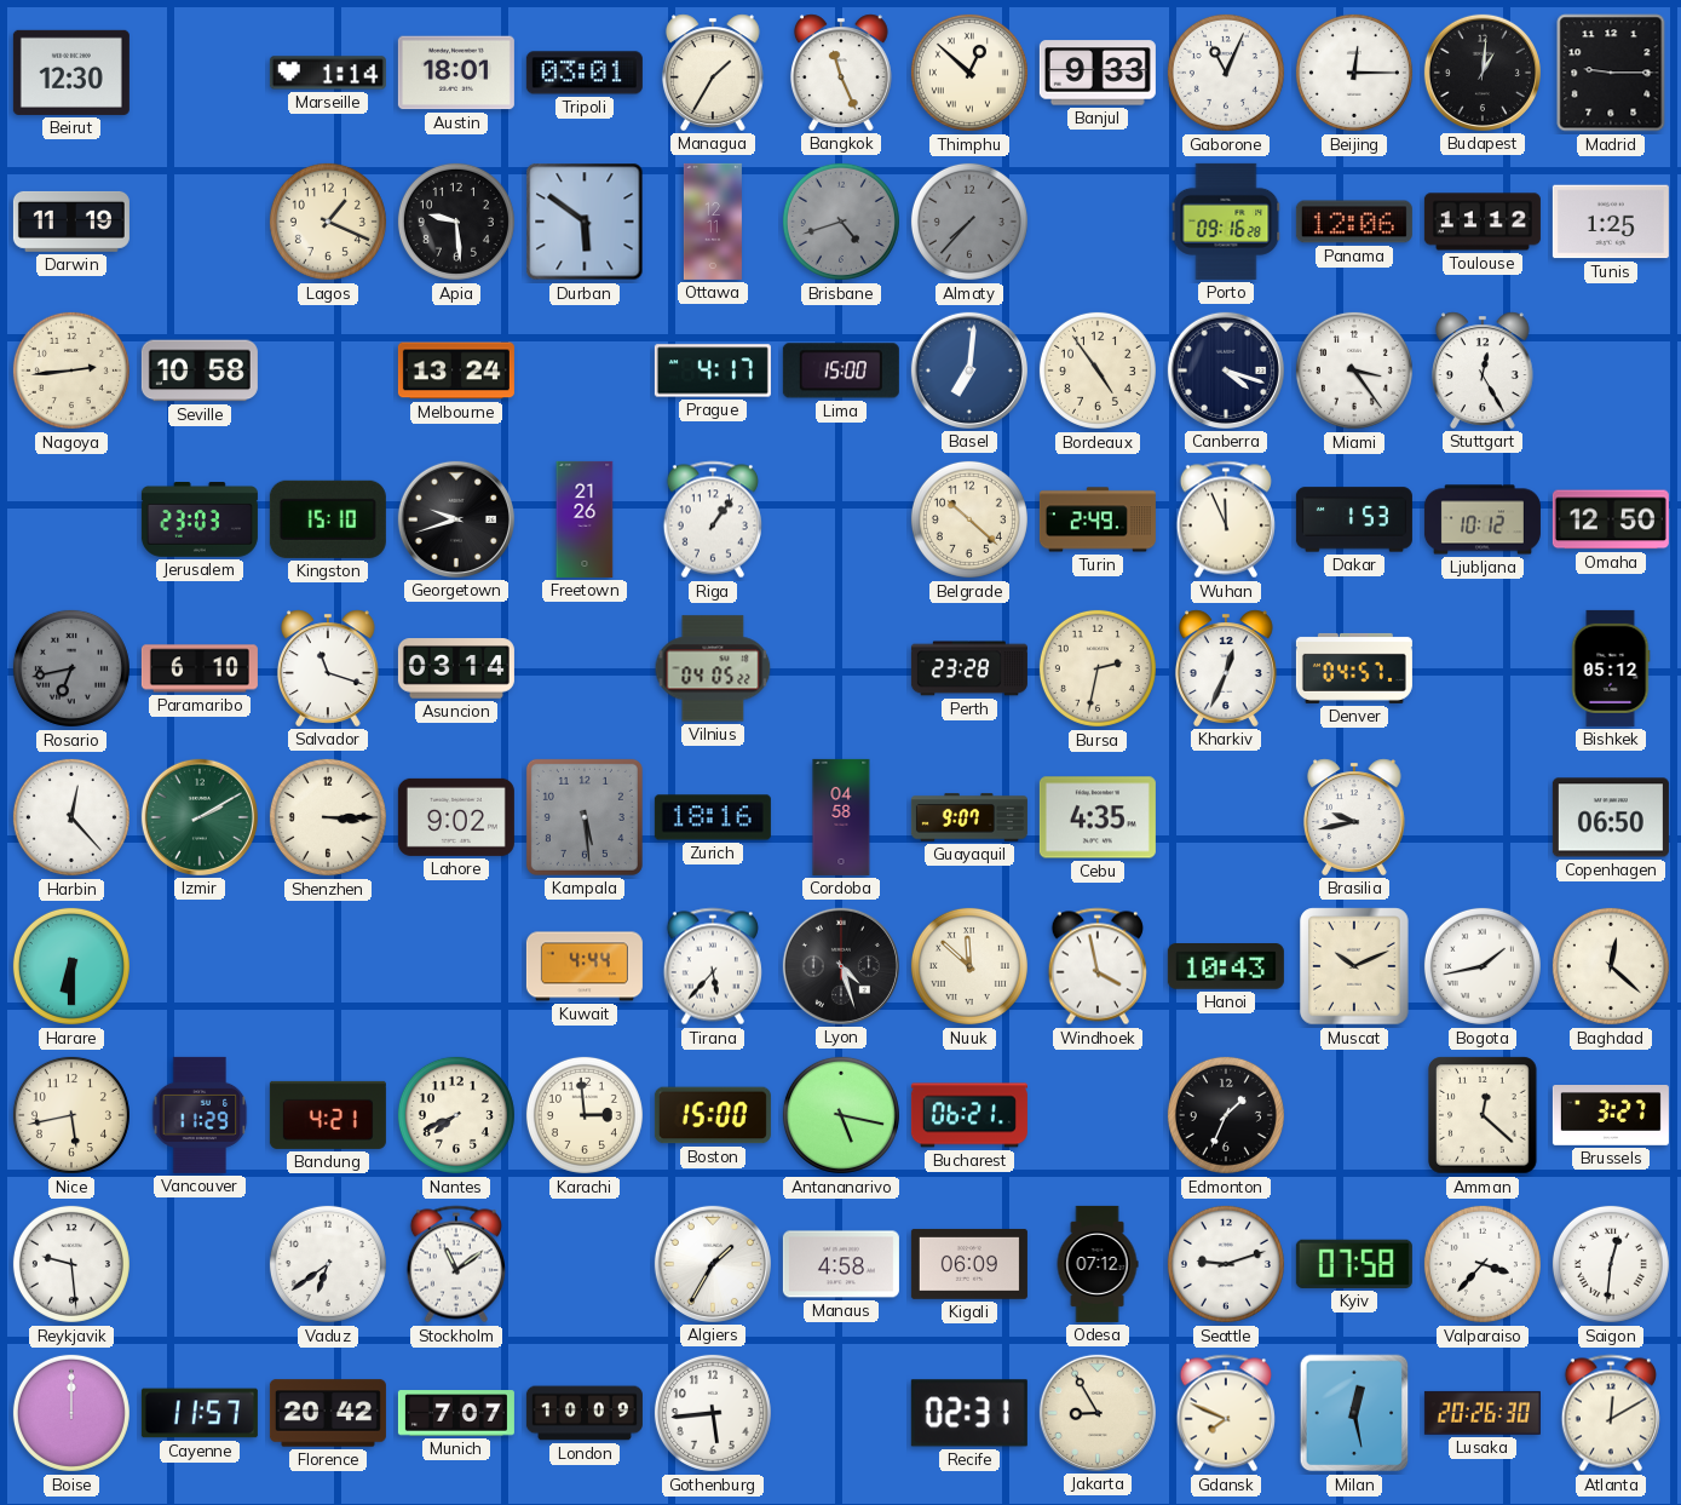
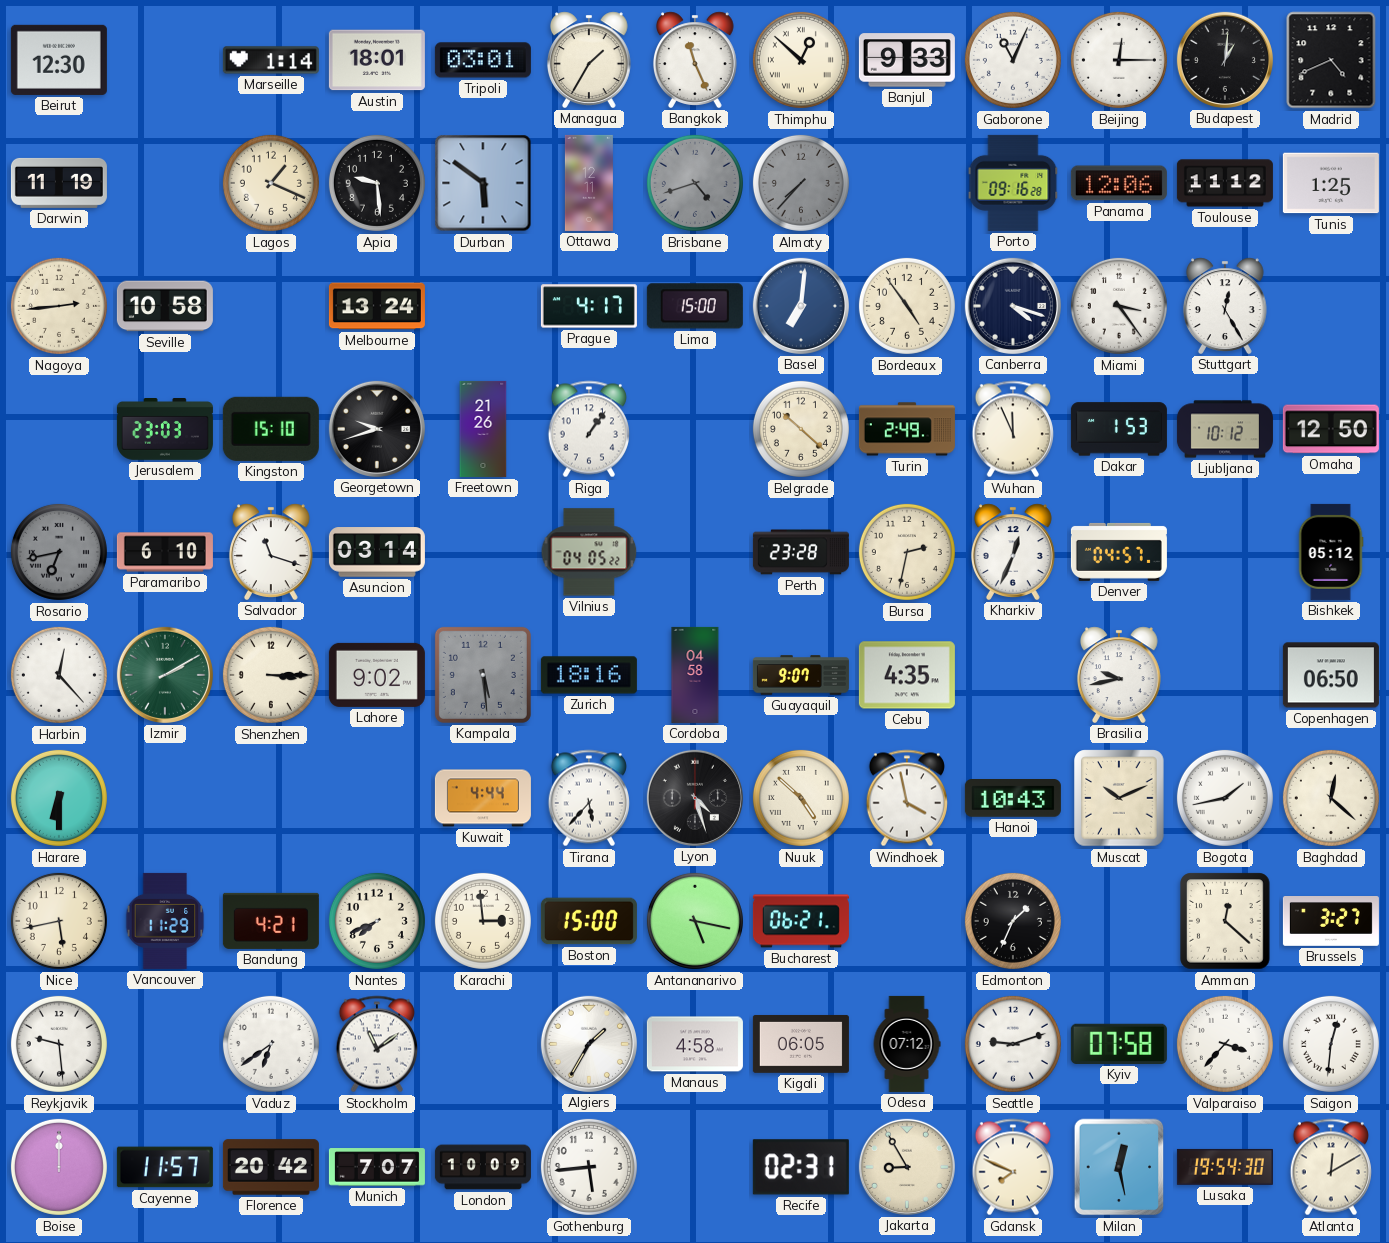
Madrid: 9:15 -> 4:41
Nuuk: 11:52 -> 4:52
Kigali: 06:09 -> 06:05
Lusaka: 20:26 -> 19:54
